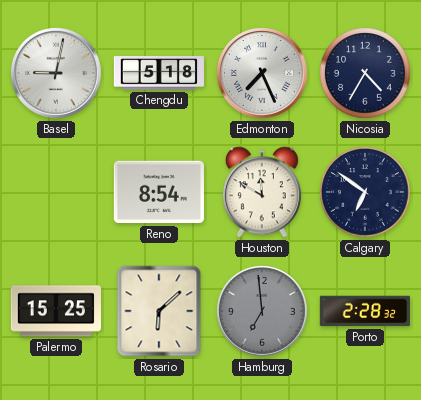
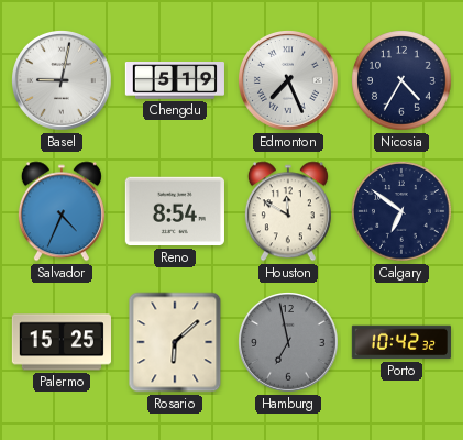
Chengdu: 5:18 -> 5:19
Salvador: none -> 4:34
Hamburg: 6:59 -> 6:58
Porto: 2:28 -> 10:42
